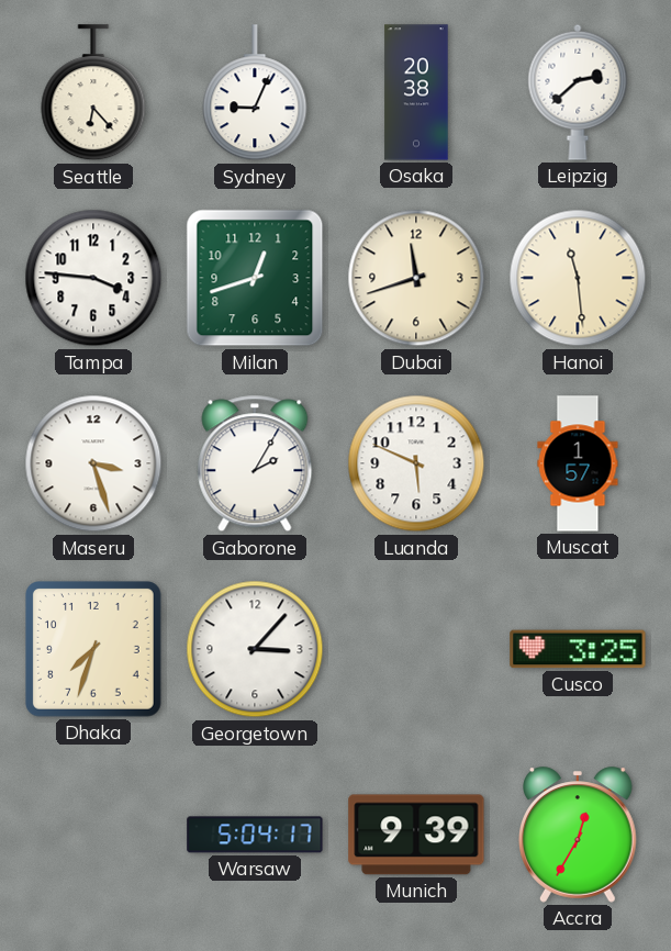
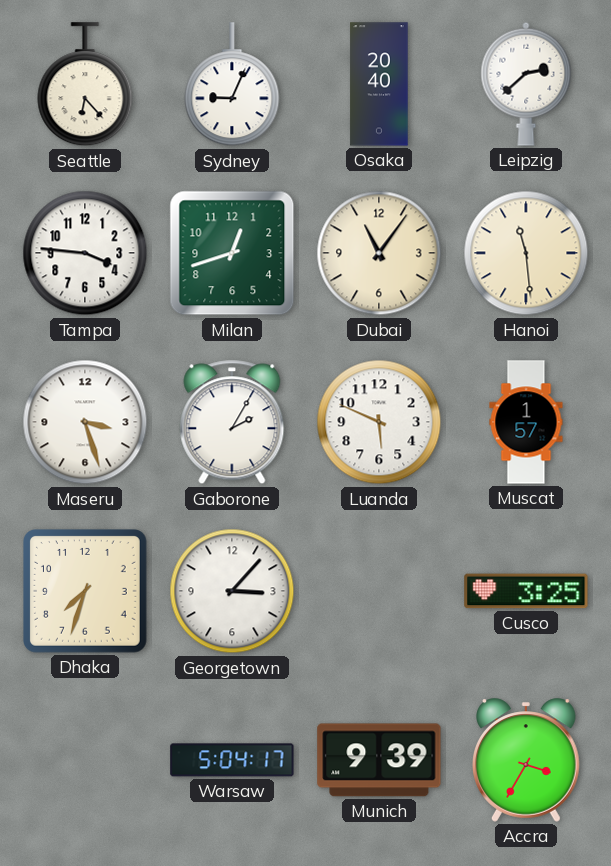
Osaka: 20:38 -> 20:40
Dubai: 11:42 -> 11:06
Accra: 12:35 -> 3:35
